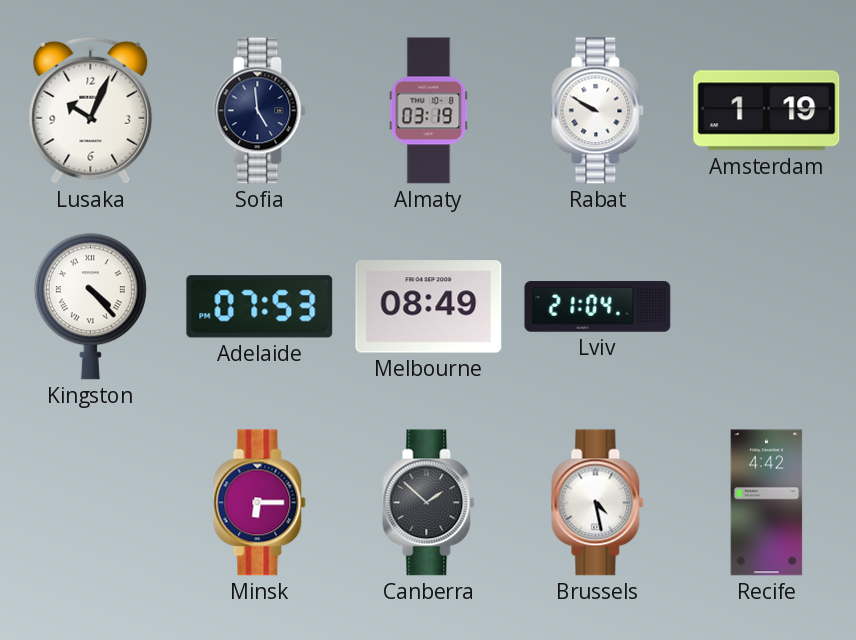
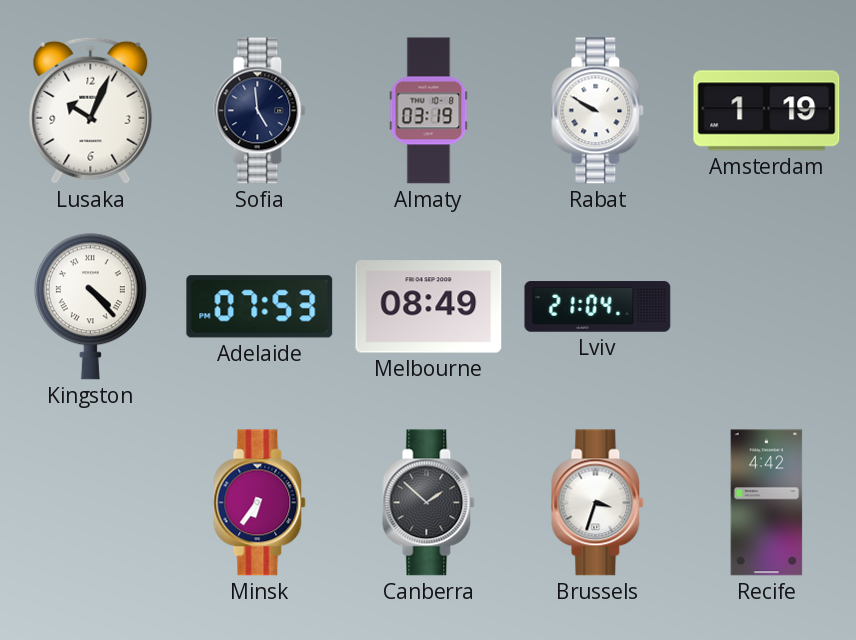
Minsk: 6:15 -> 6:36
Brussels: 4:28 -> 3:33
